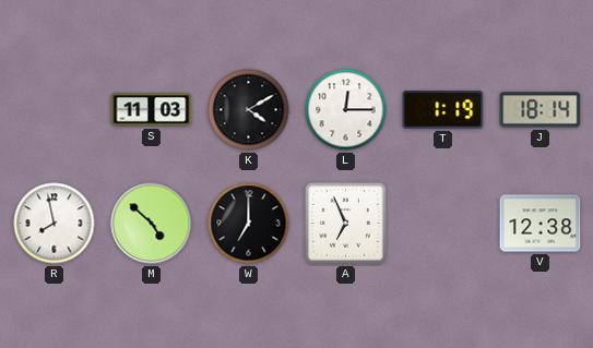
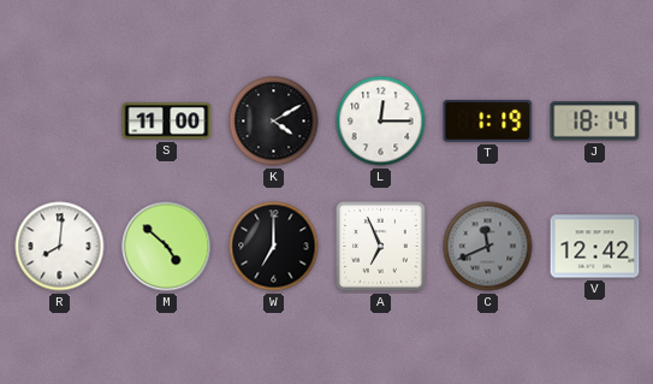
S: 11:03 -> 11:00
R: 7:58 -> 8:01
C: none -> 11:41
V: 12:38 -> 12:42
